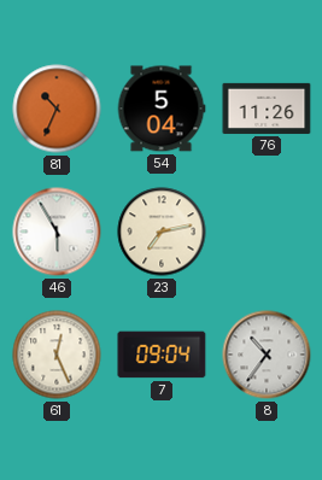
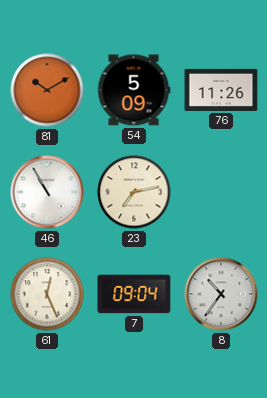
81: 10:34 -> 10:10
54: 5:04 -> 5:09
46: 5:55 -> 10:55
